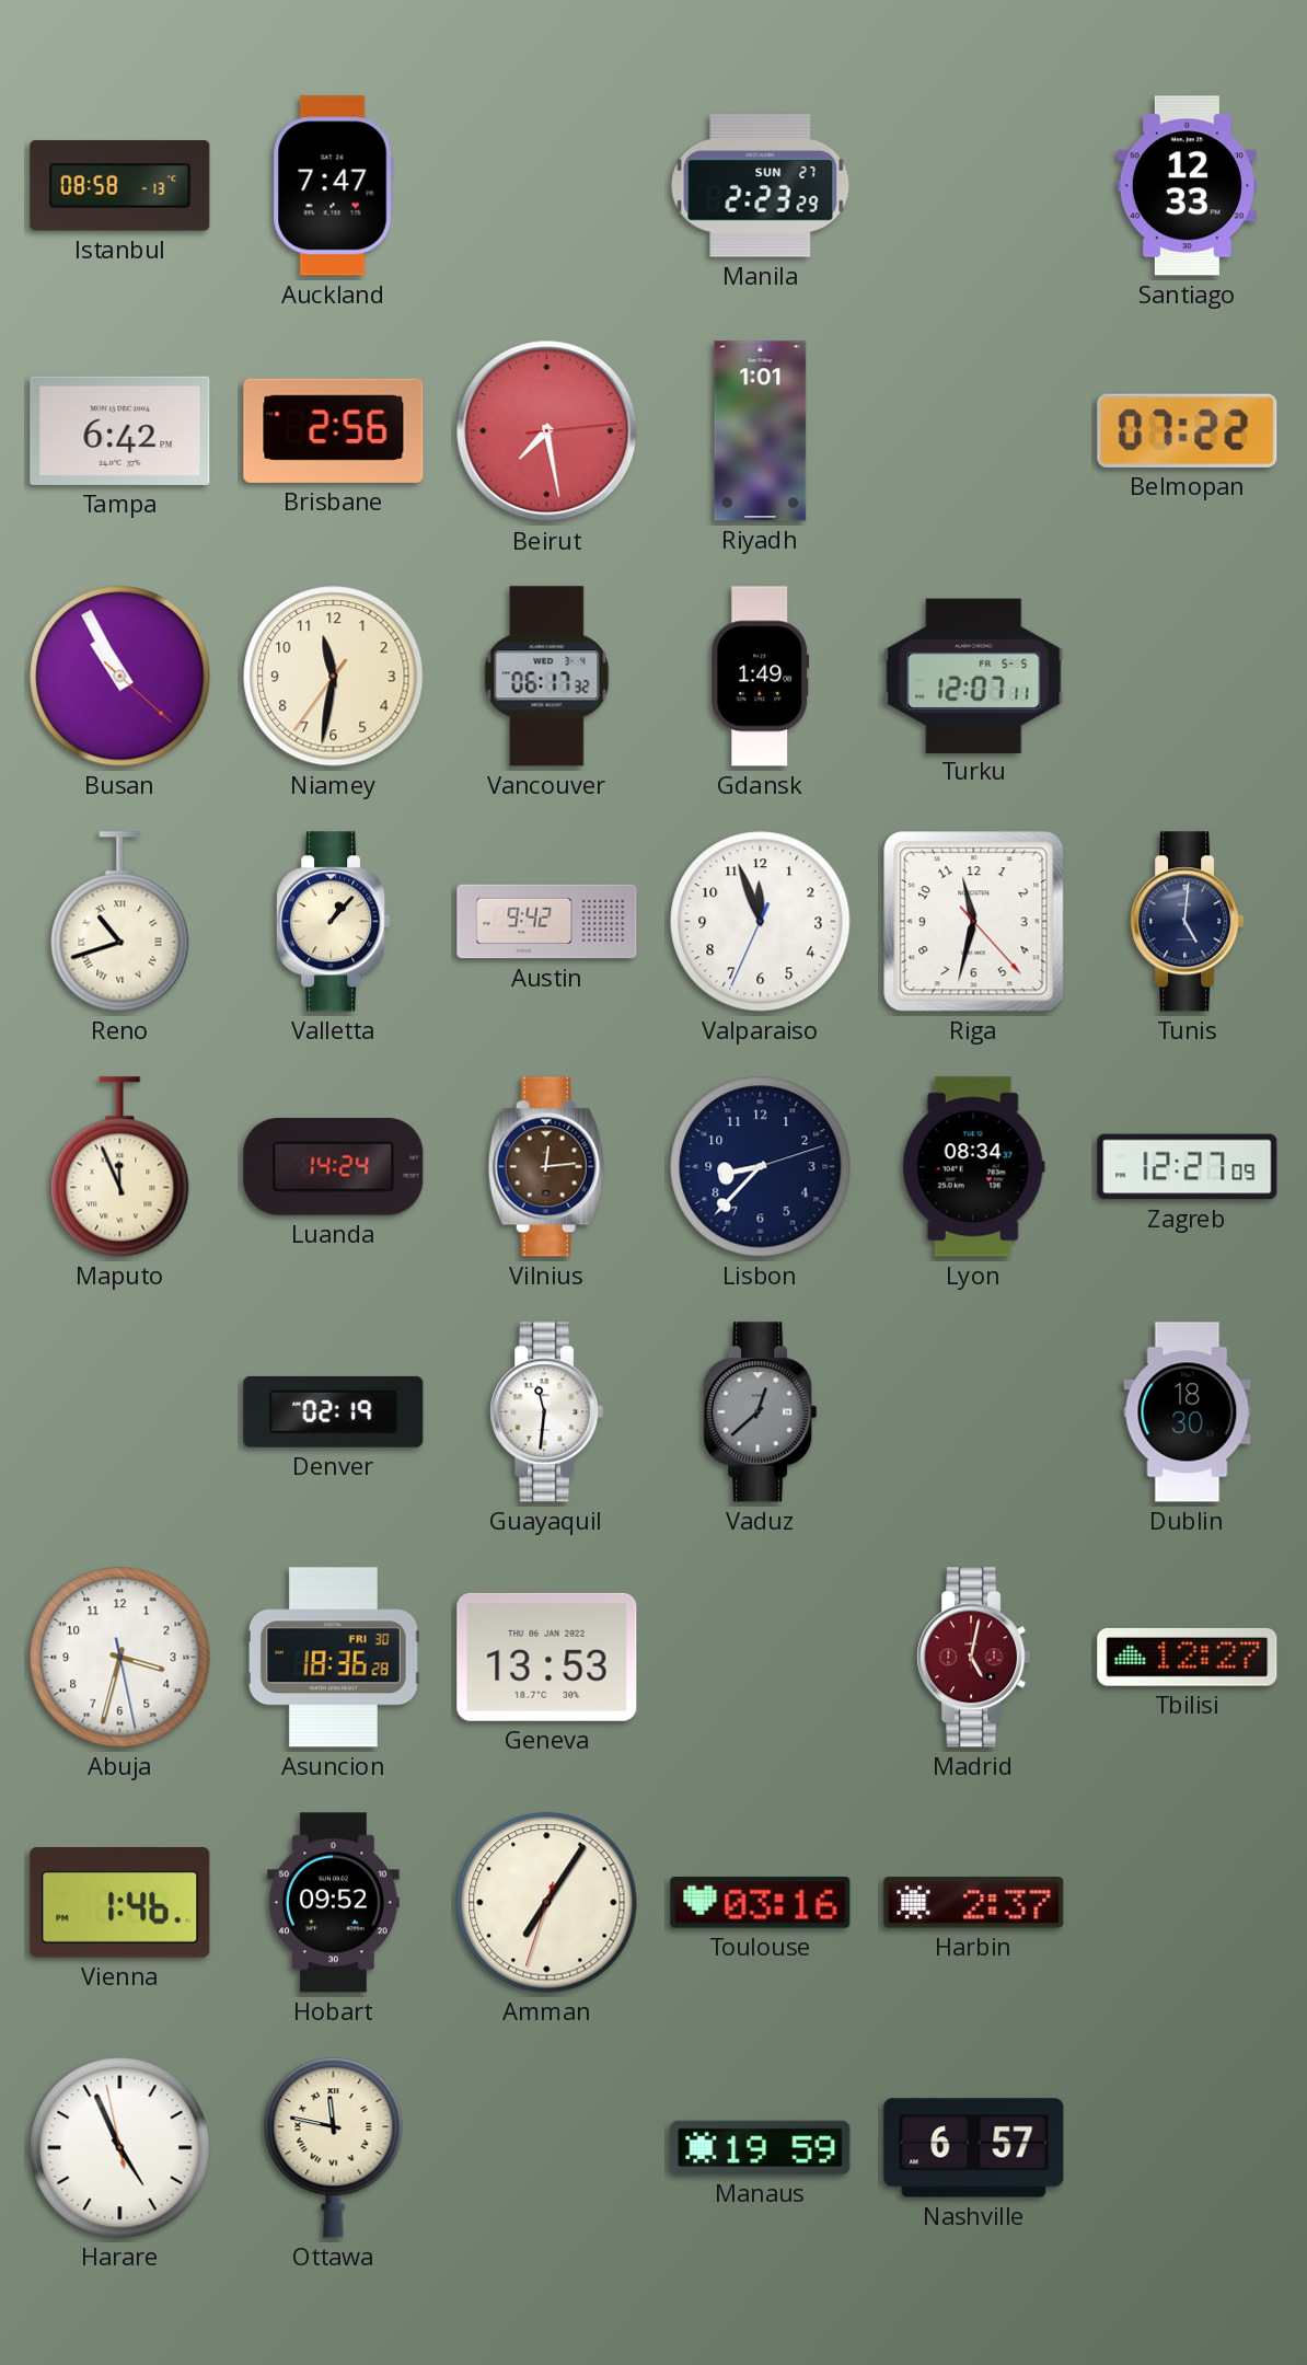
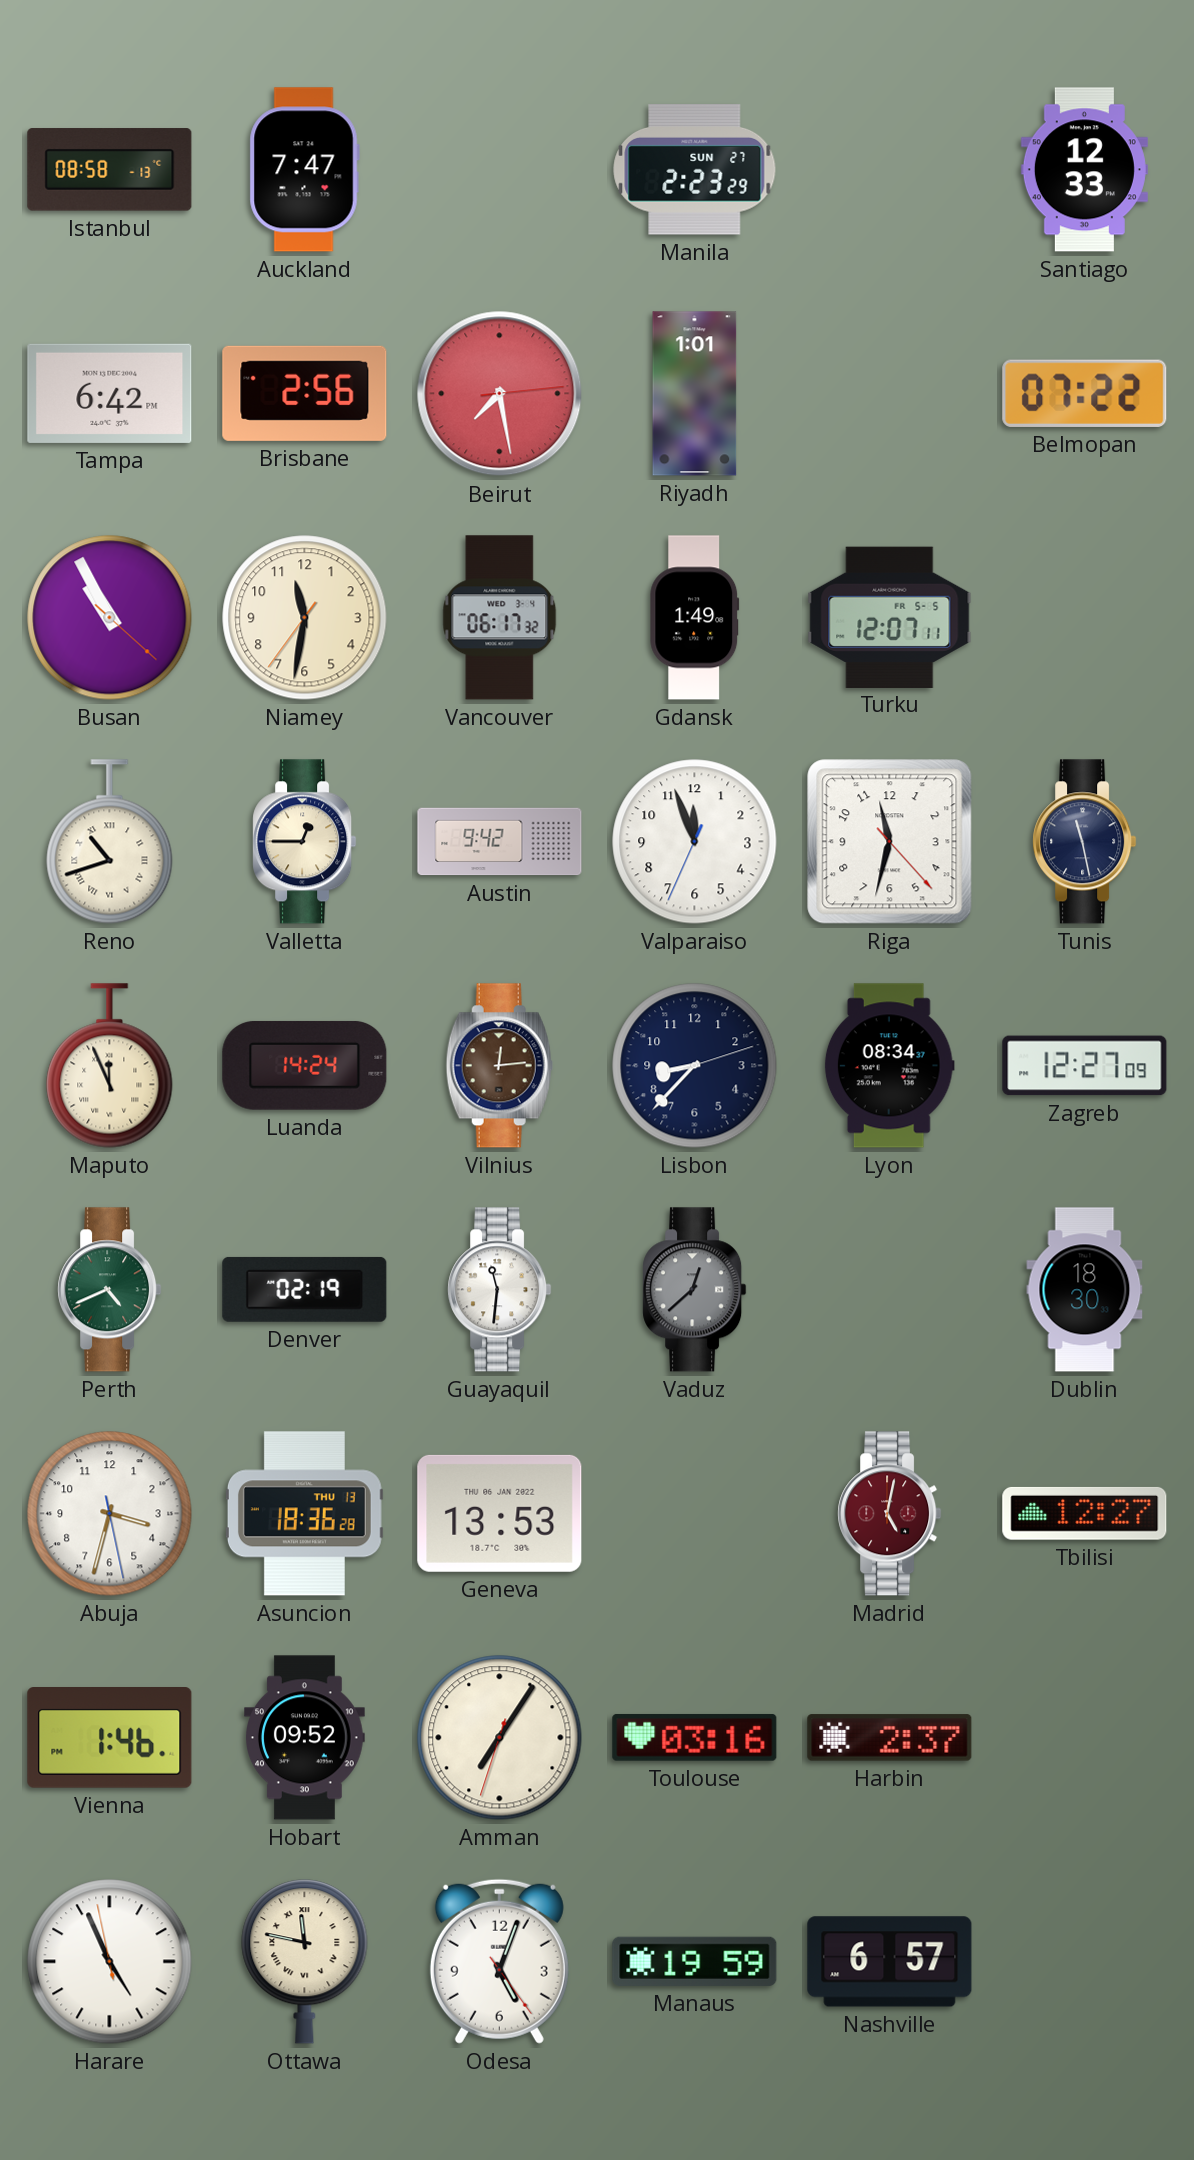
Valletta: 1:07 -> 12:45
Tunis: 5:01 -> 11:28
Perth: none -> 4:41
Asuncion date: FRI 30 -> THU 13
Odesa: none -> 5:03
